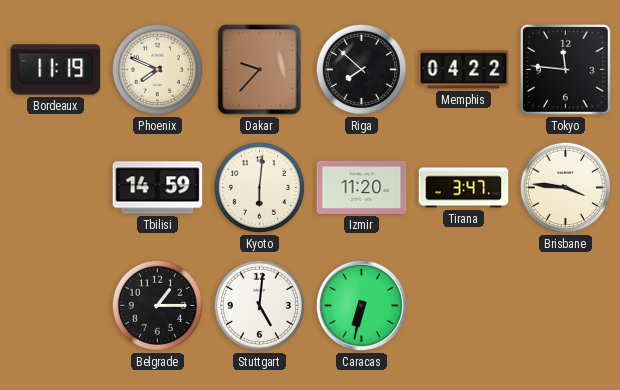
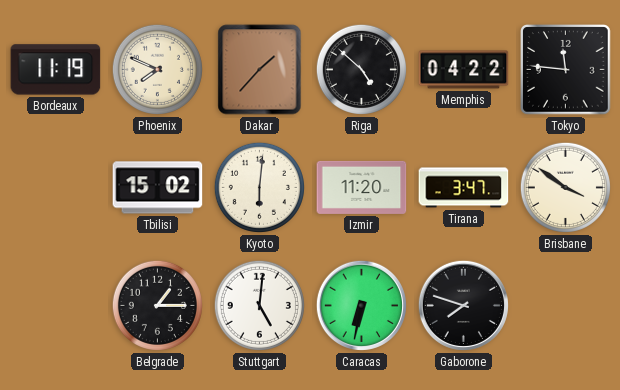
Dakar: 9:37 -> 1:37
Riga: 7:52 -> 4:52
Tbilisi: 14:59 -> 15:02
Brisbane: 3:46 -> 3:51
Gaborone: none -> 7:48
